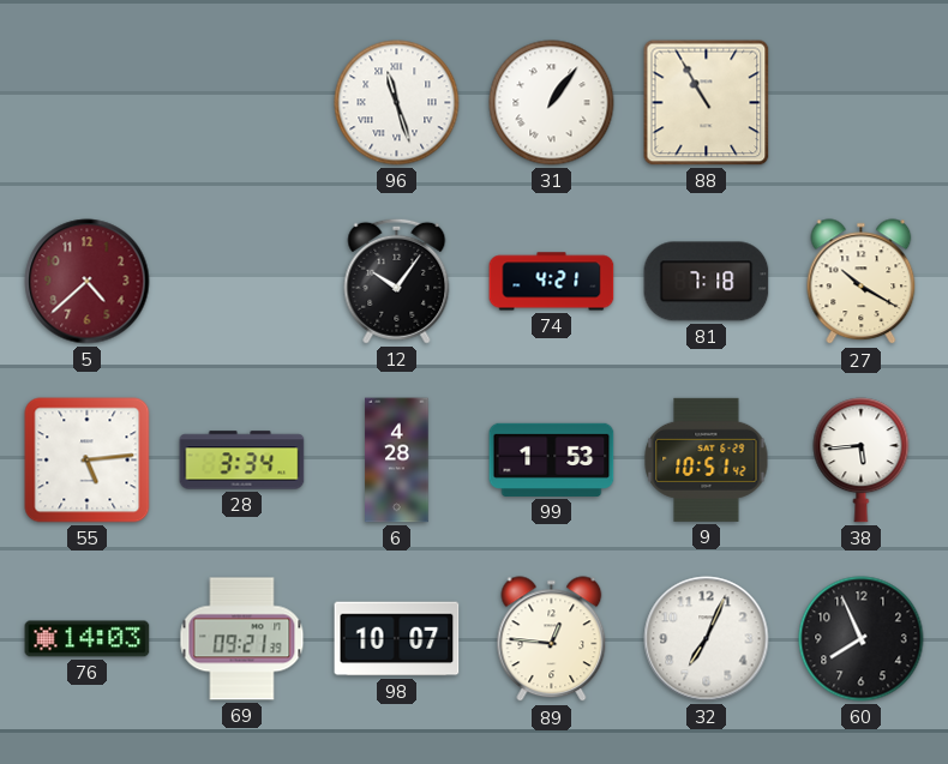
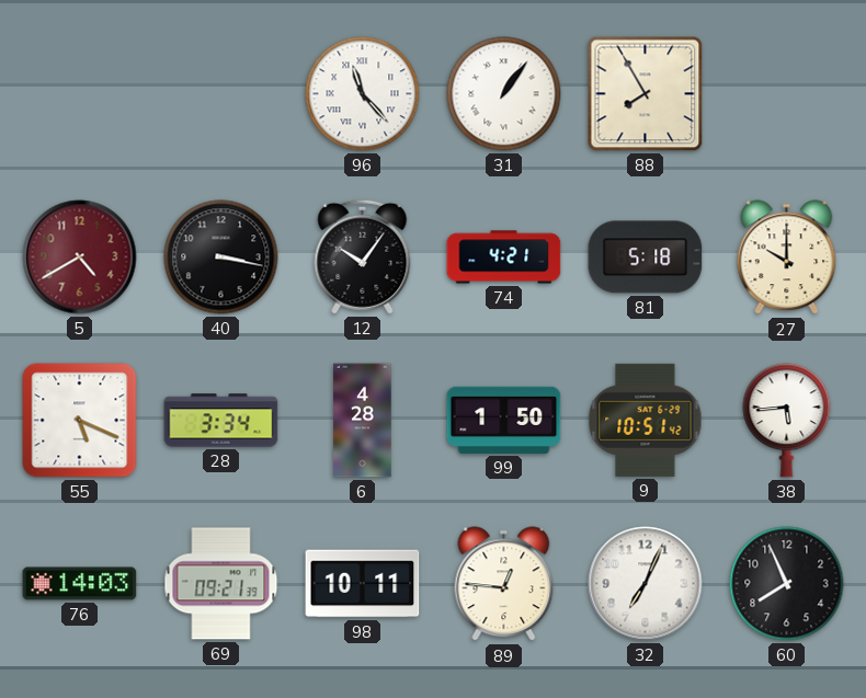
96: 11:27 -> 11:23
88: 10:55 -> 7:55
5: 4:38 -> 4:40
40: none -> 3:17
81: 7:18 -> 5:18
27: 10:20 -> 10:00
55: 5:14 -> 5:19
99: 1:53 -> 1:50
98: 10:07 -> 10:11
